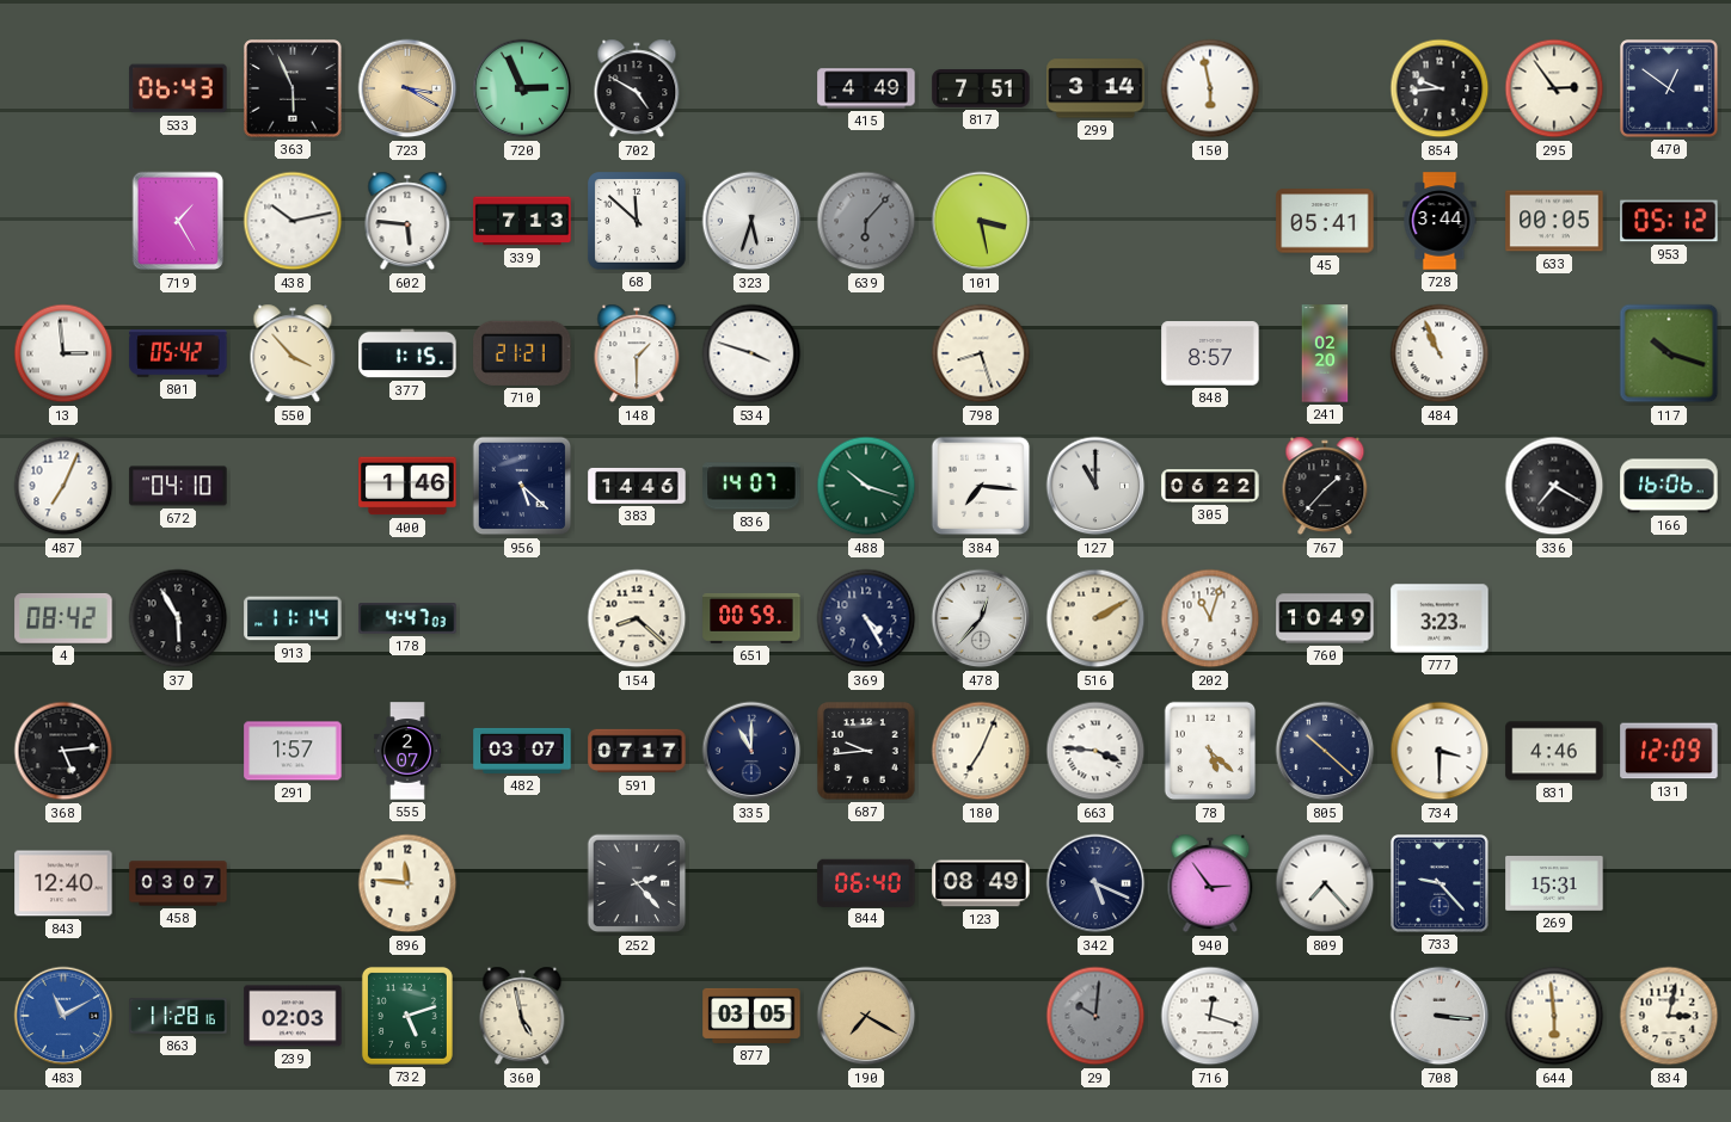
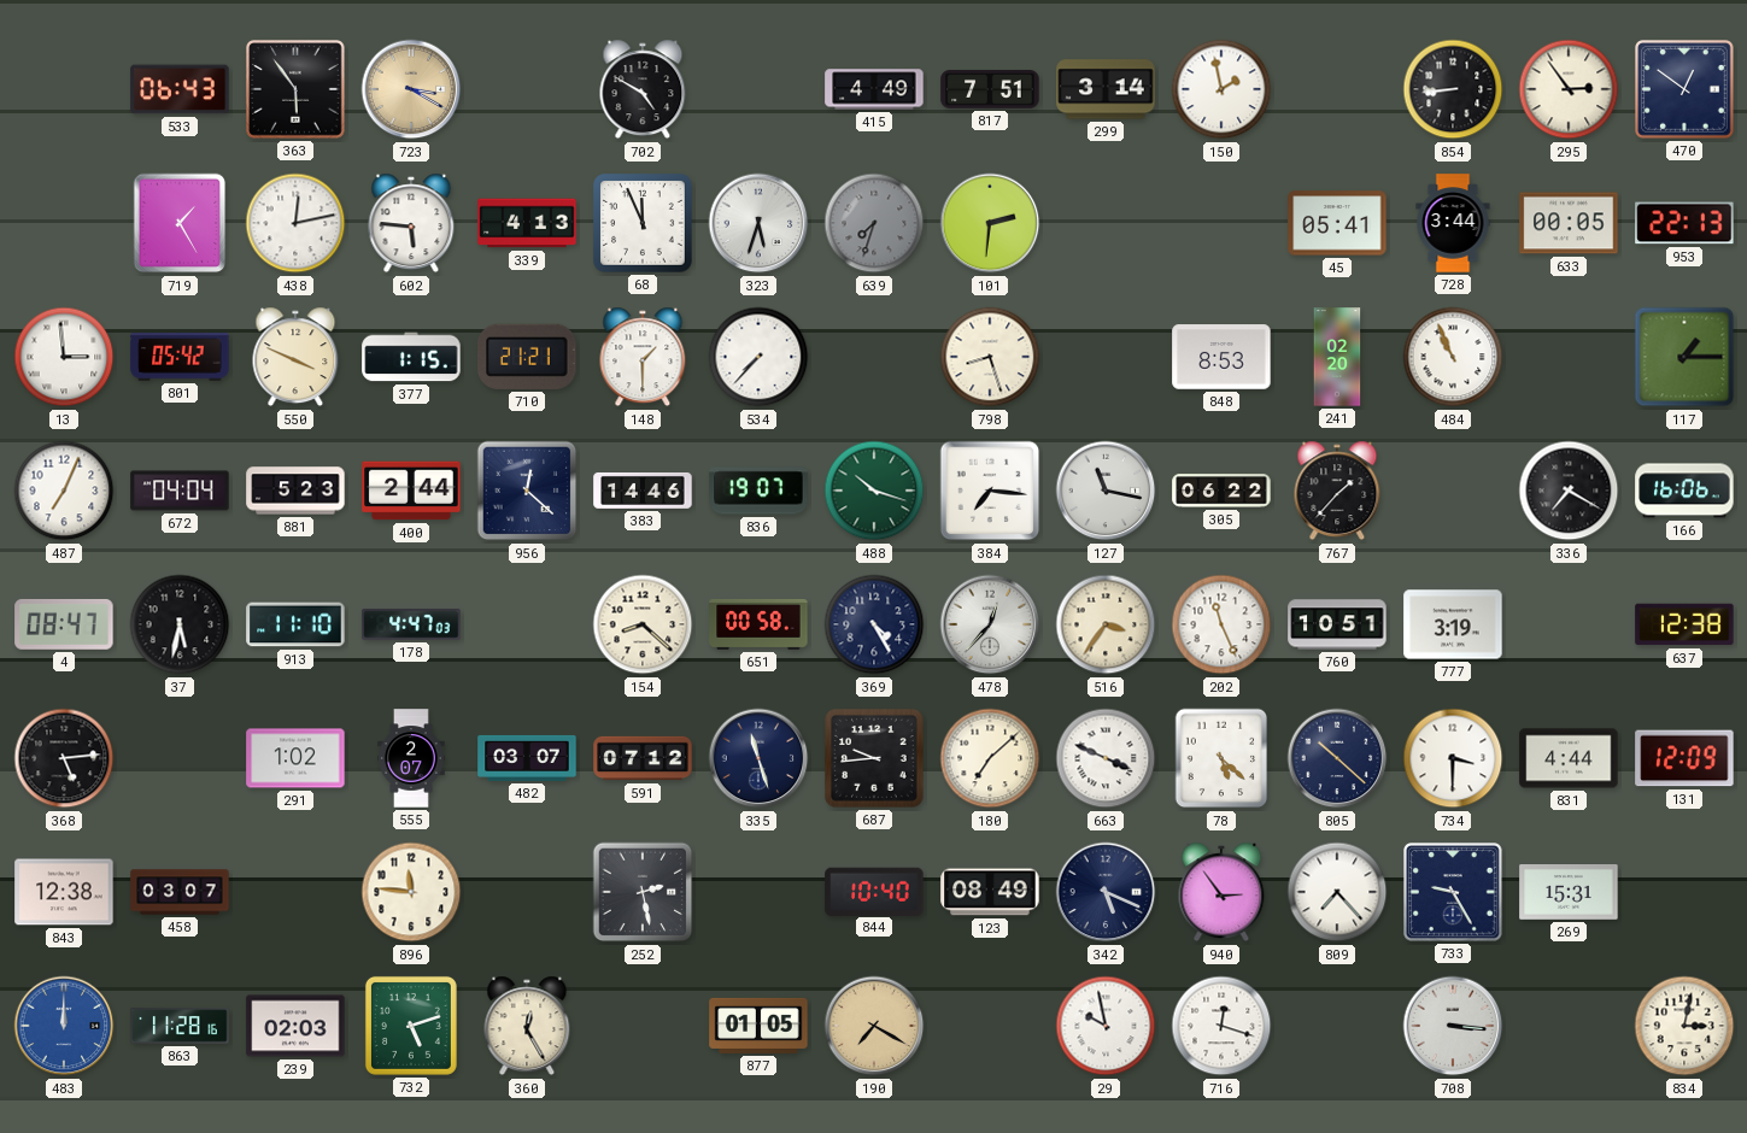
363: 5:56 -> 5:54
720: 2:56 -> none
150: 5:58 -> 1:58
854: 9:44 -> 8:44
438: 10:13 -> 12:13
339: 7:13 -> 4:13
68: 11:52 -> 11:56
639: 6:07 -> 7:33
101: 3:28 -> 2:31
953: 05:12 -> 22:13
550: 3:53 -> 3:49
534: 3:48 -> 7:37
848: 8:57 -> 8:53
117: 10:18 -> 1:15
672: 04:10 -> 04:04
881: none -> 5:23
400: 1:46 -> 2:44
956: 5:22 -> 12:22
836: 14:07 -> 19:07
127: 11:00 -> 11:17
4: 08:42 -> 08:47
37: 5:55 -> 5:32
913: 11:14 -> 11:10
651: 00:59 -> 00:58
516: 2:10 -> 3:36
202: 11:03 -> 11:26
760: 10:49 -> 10:51
777: 3:23 -> 3:19
637: none -> 12:38
291: 1:57 -> 1:02
591: 07:17 -> 07:12
335: 11:00 -> 11:27
180: 7:04 -> 7:08
663: 3:46 -> 3:49
831: 4:46 -> 4:44
843: 12:40 -> 12:38
252: 2:23 -> 2:28
844: 06:40 -> 10:40
733: 9:23 -> 9:25
483: 11:10 -> 12:00
360: 4:58 -> 12:25
877: 03:05 -> 01:05
29: 10:01 -> 9:58
29 dial: grey -> white
644: 5:59 -> none
